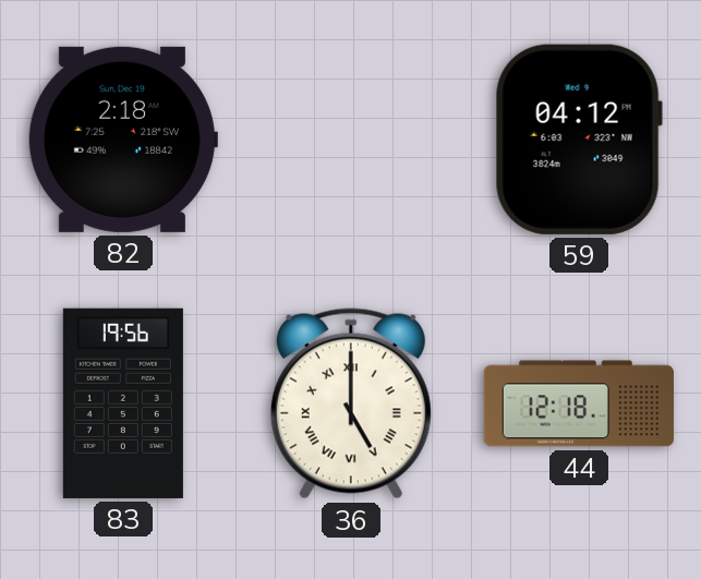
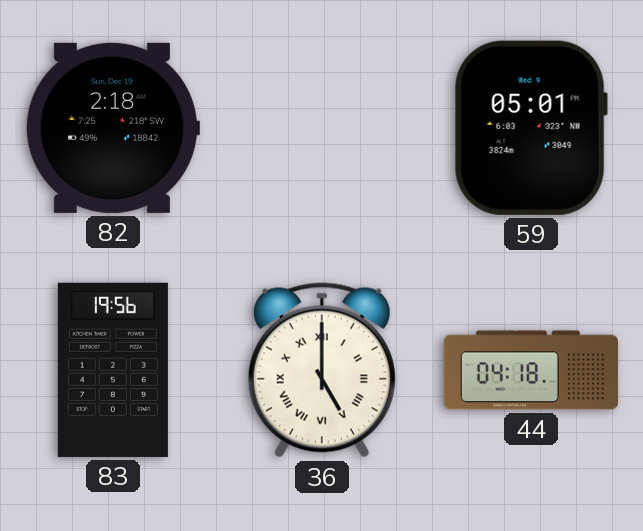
59: 04:12 -> 05:01
44: 12:18 -> 04:18
